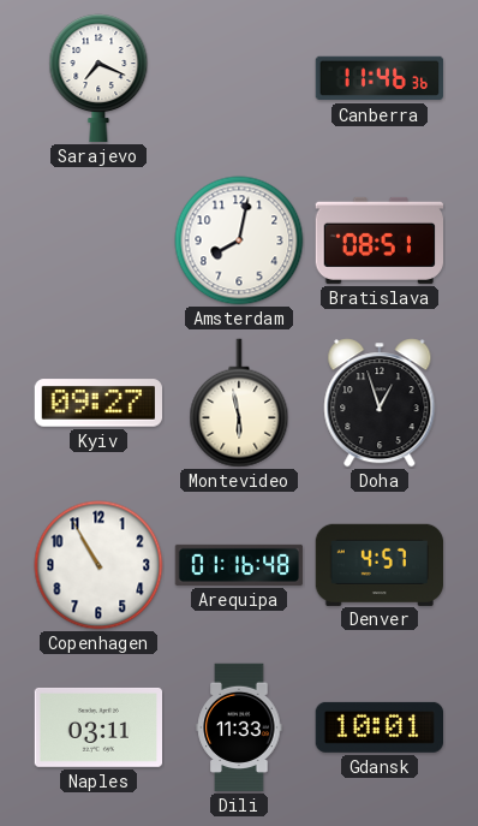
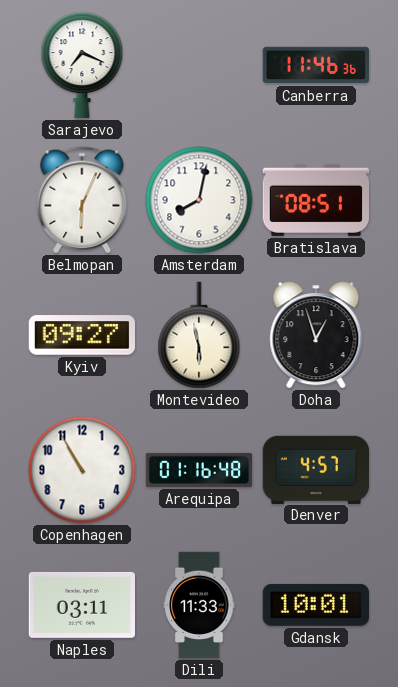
Belmopan: none -> 6:04
